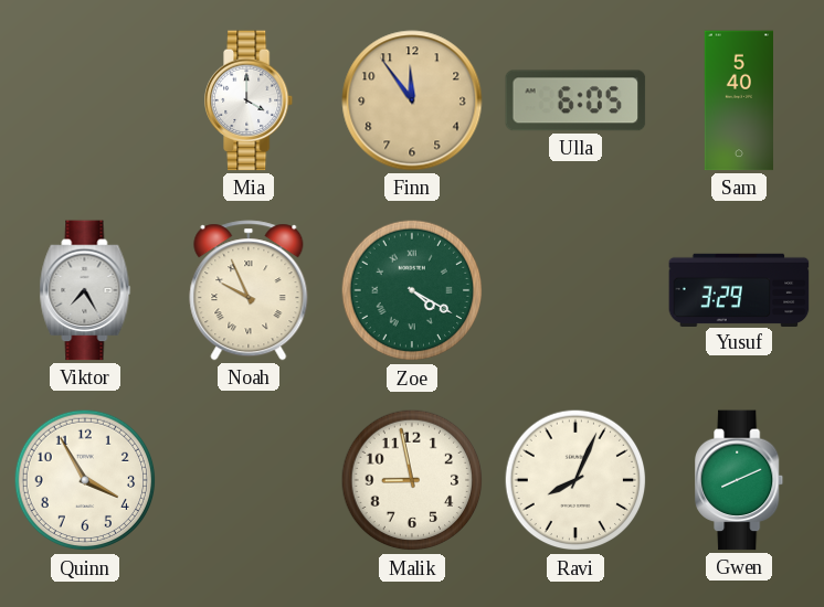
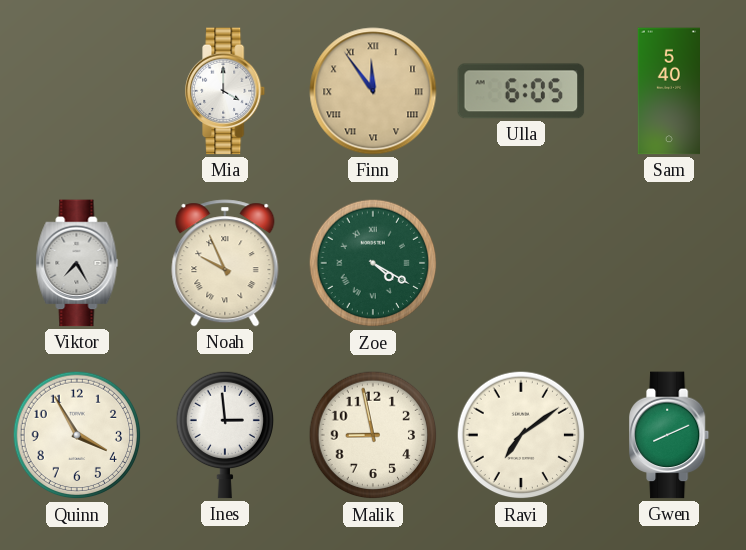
Finn numerals: Arabic -> Roman
Yusuf: 3:29 -> none
Ines: none -> 2:59
Ravi: 8:04 -> 7:09
